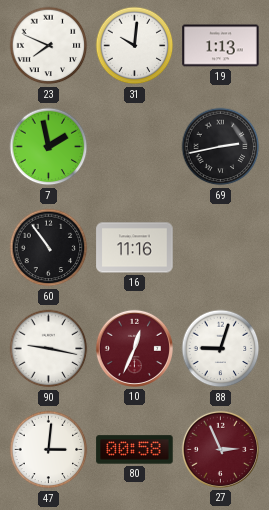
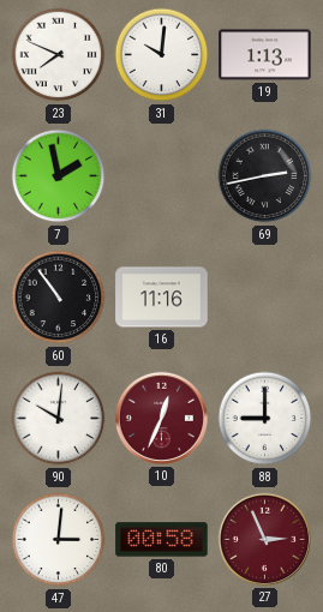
90: 9:17 -> 10:01
88: 9:03 -> 9:00
